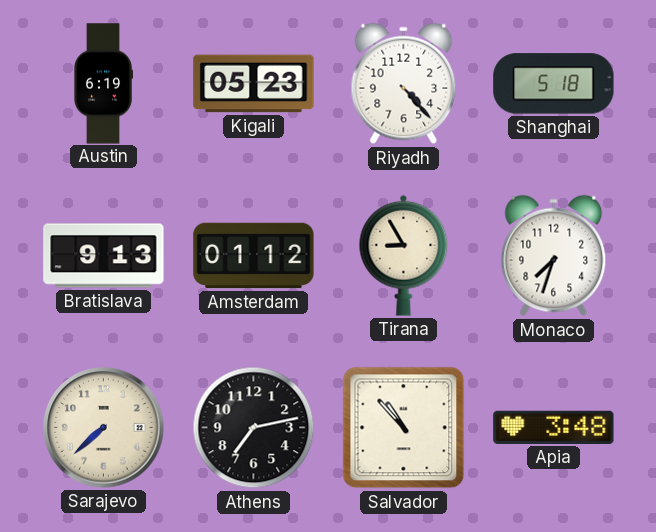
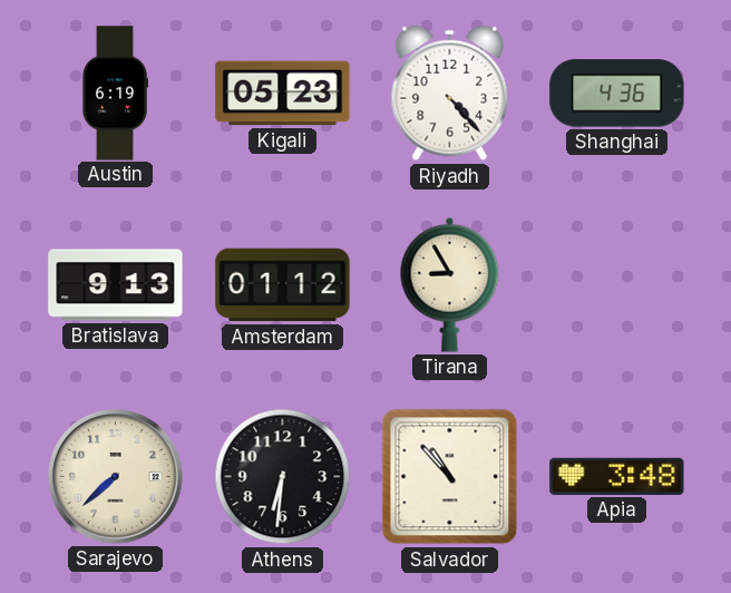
Shanghai: 5:18 -> 4:36
Monaco: 7:33 -> none
Athens: 7:13 -> 6:31
